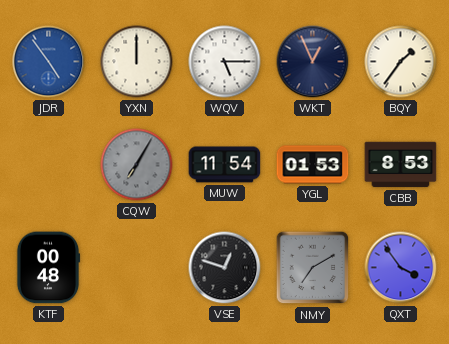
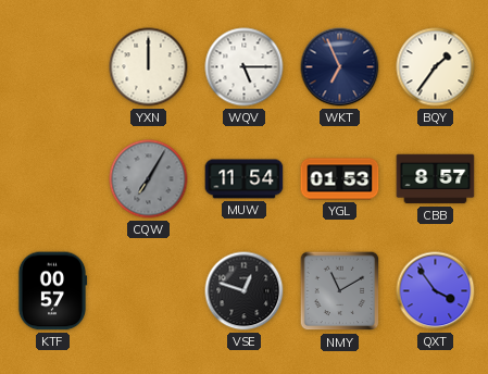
JDR: 4:54 -> none
WKT: 12:56 -> 6:56
CBB: 8:53 -> 8:57
KTF: 00:48 -> 00:57
NMY: 7:10 -> 11:10
